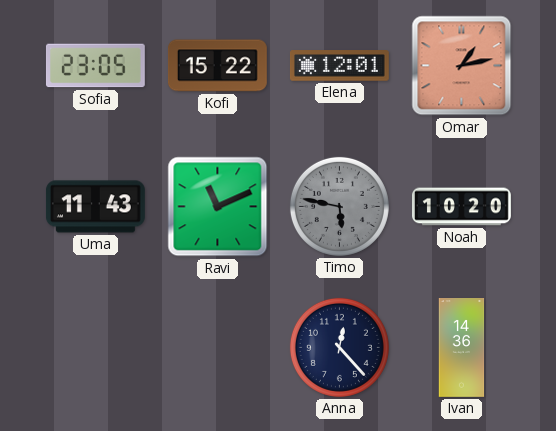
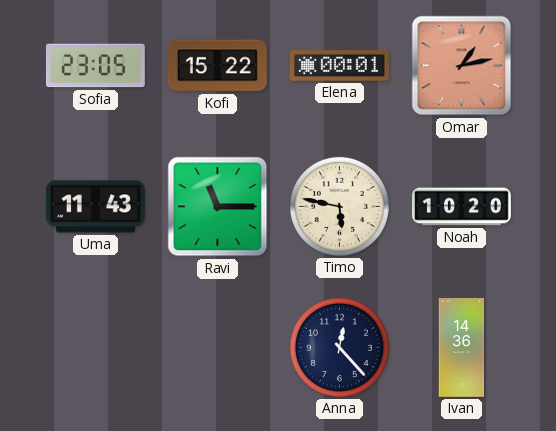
Elena: 12:01 -> 00:01
Ravi: 11:11 -> 11:15
Timo dial: grey -> cream
